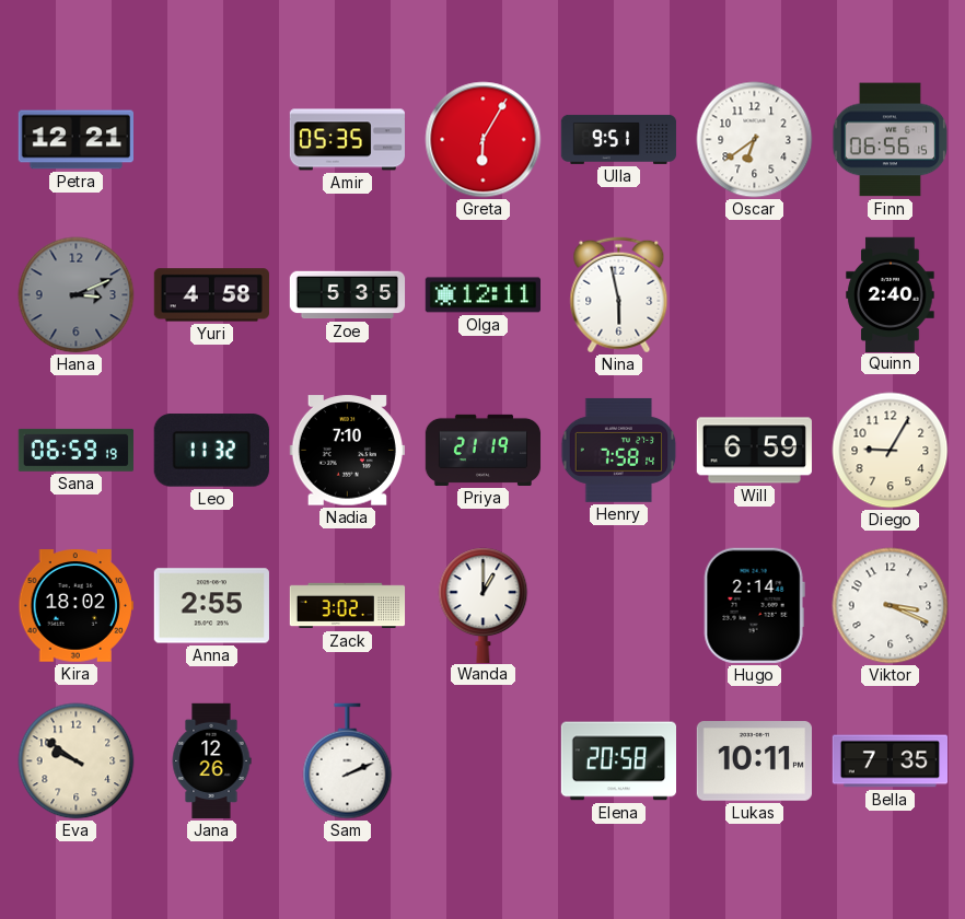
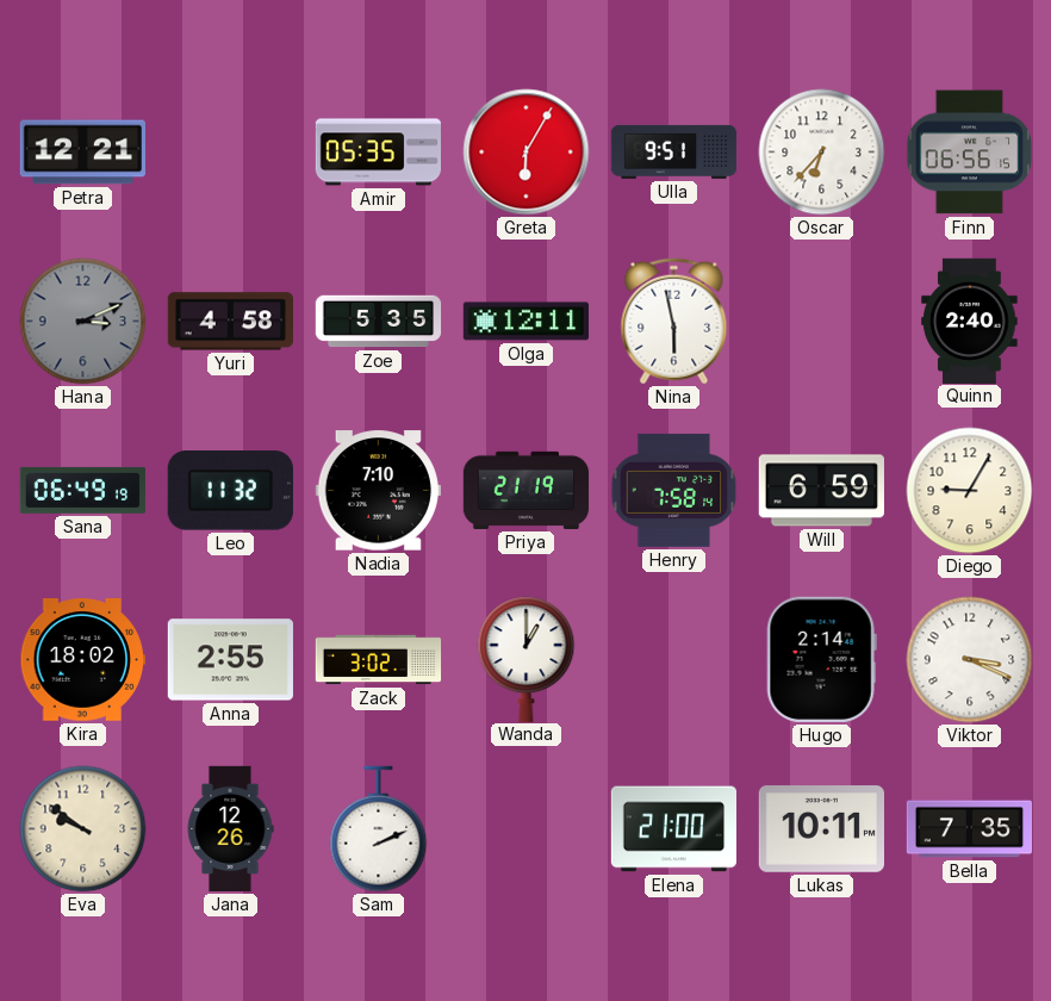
Oscar: 6:39 -> 6:37
Sana: 06:59 -> 06:49
Elena: 20:58 -> 21:00
